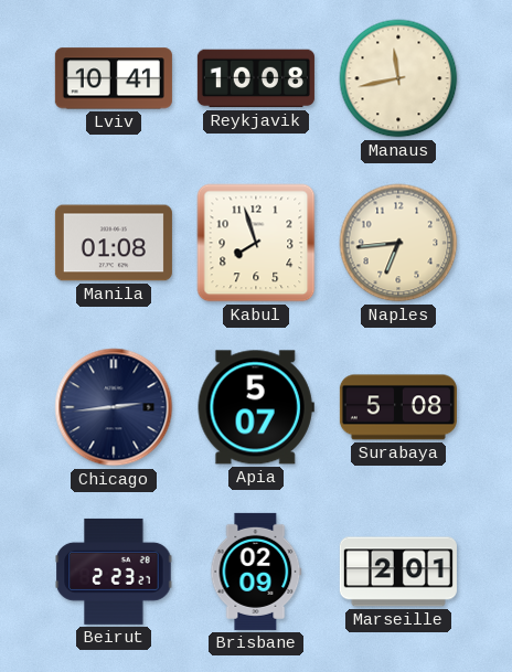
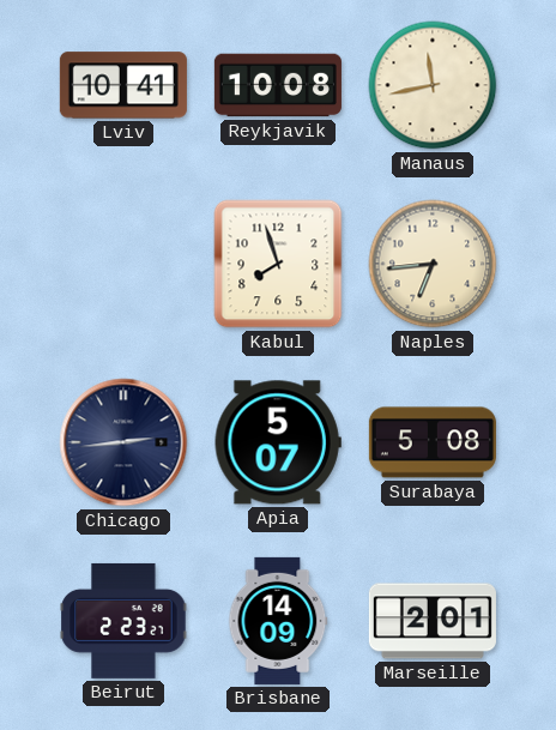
Manila: 01:08 -> none
Brisbane: 02:09 -> 14:09
